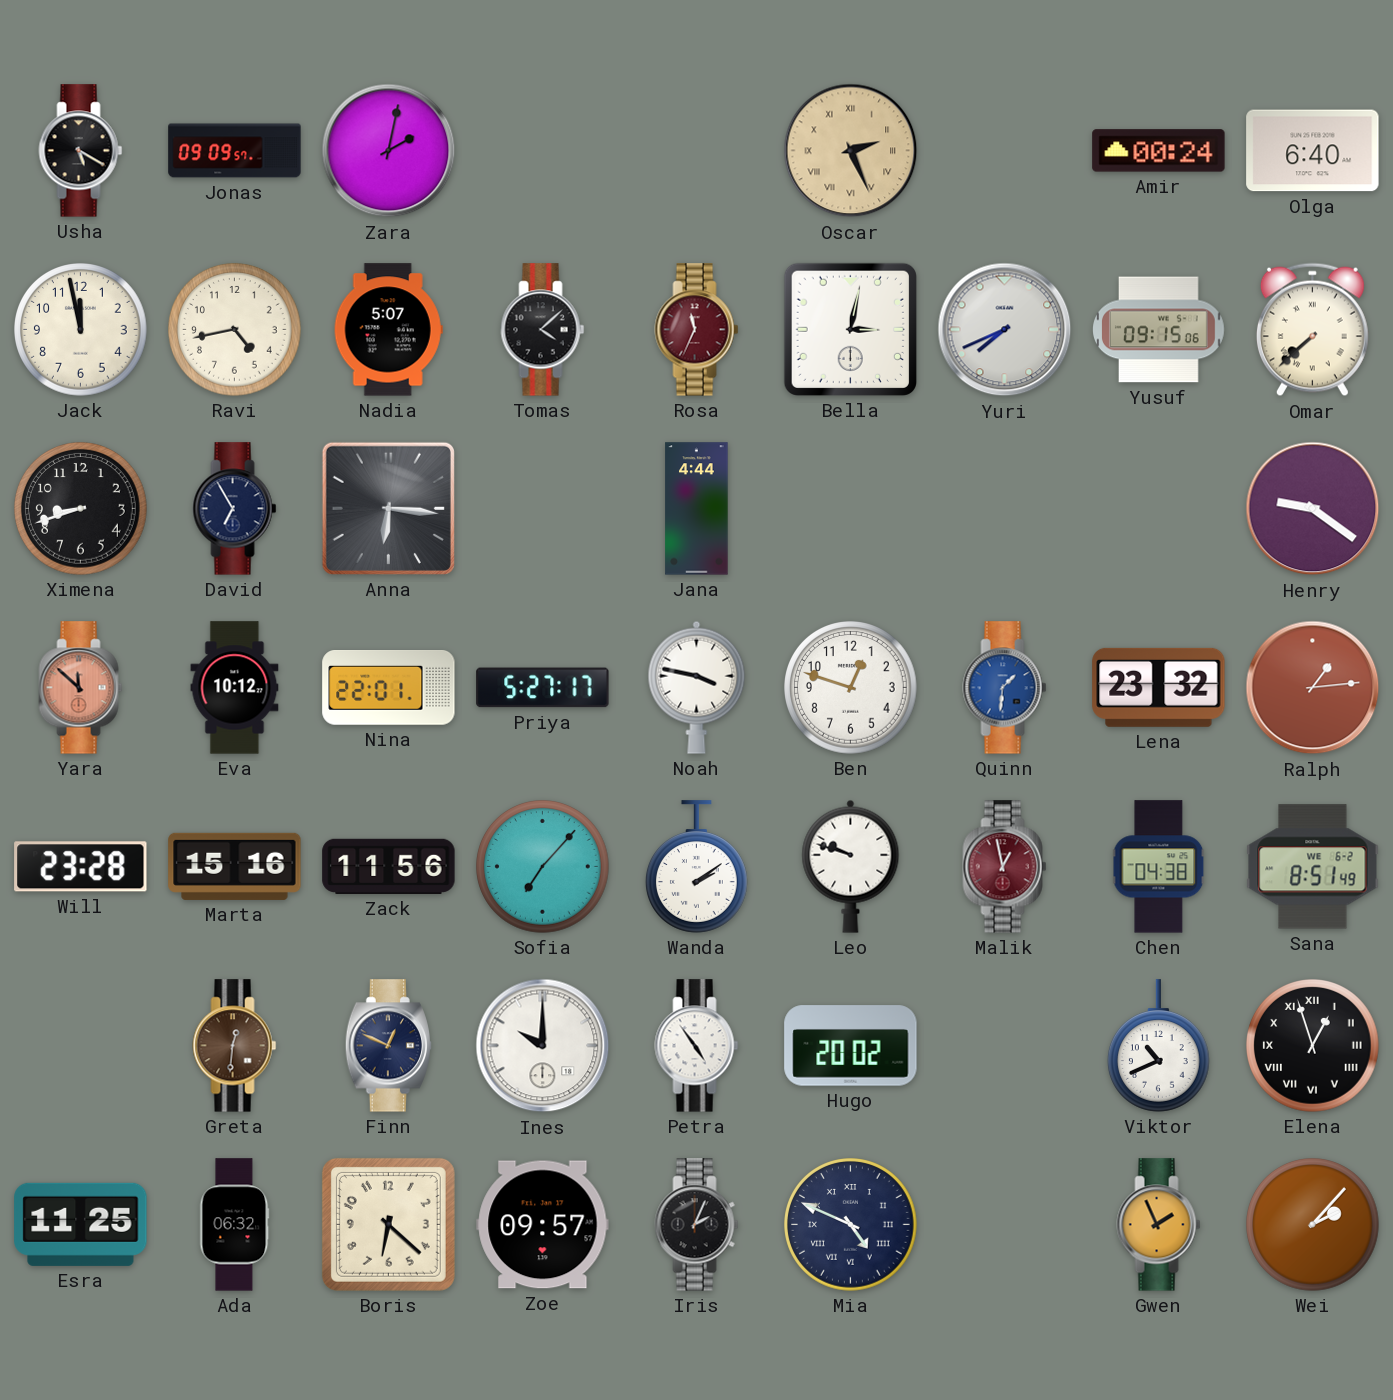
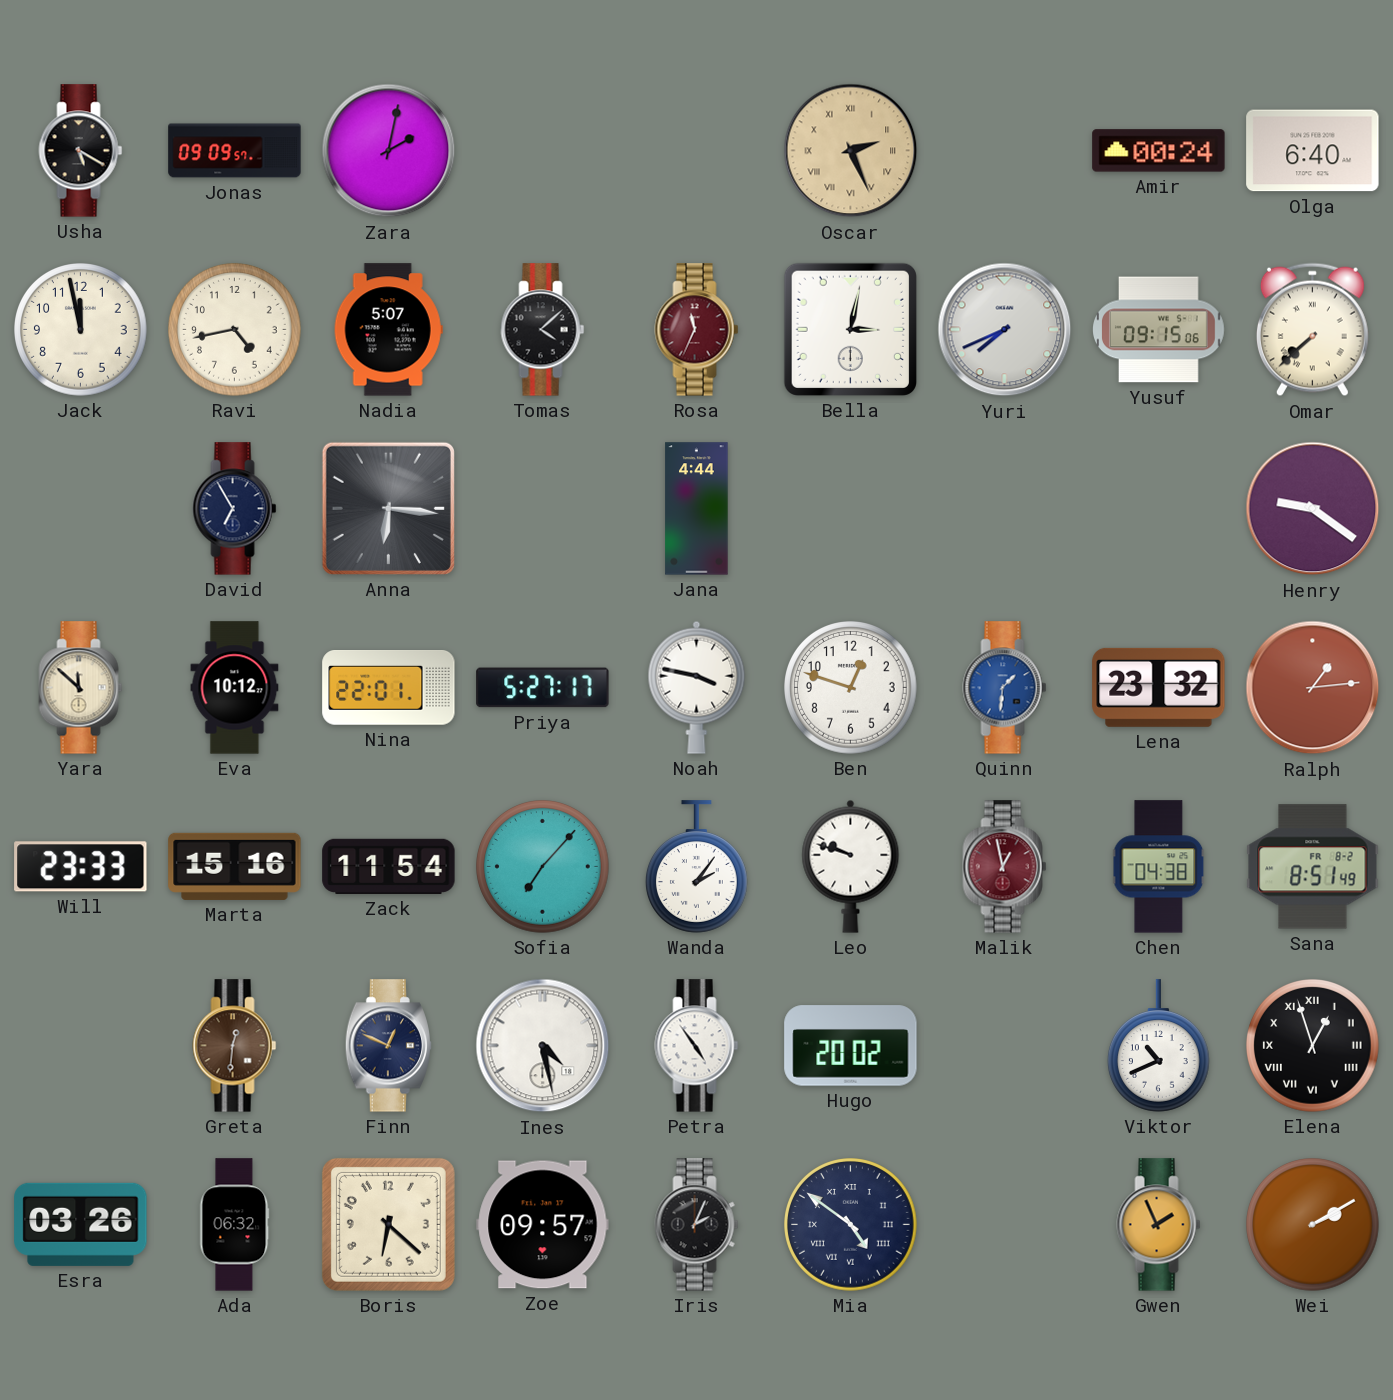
Ximena: 8:42 -> none
Yara dial: salmon -> cream
Will: 23:28 -> 23:33
Zack: 11:56 -> 11:54
Wanda: 2:09 -> 2:06
Sana date: WE 6-2 -> FR 8-2
Ines: 10:00 -> 4:28
Esra: 11:25 -> 03:26
Mia: 4:49 -> 4:51
Wei: 2:07 -> 2:10
